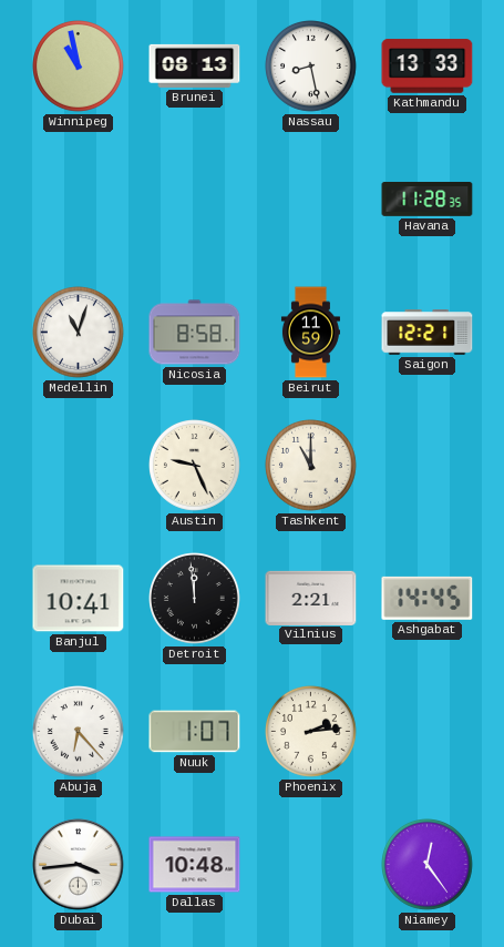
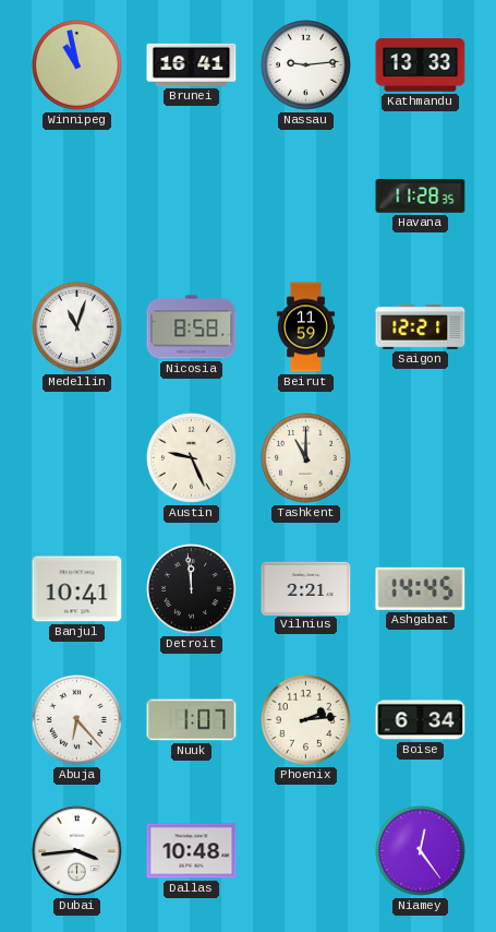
Brunei: 08:13 -> 16:41
Nassau: 8:28 -> 9:14
Boise: none -> 6:34
